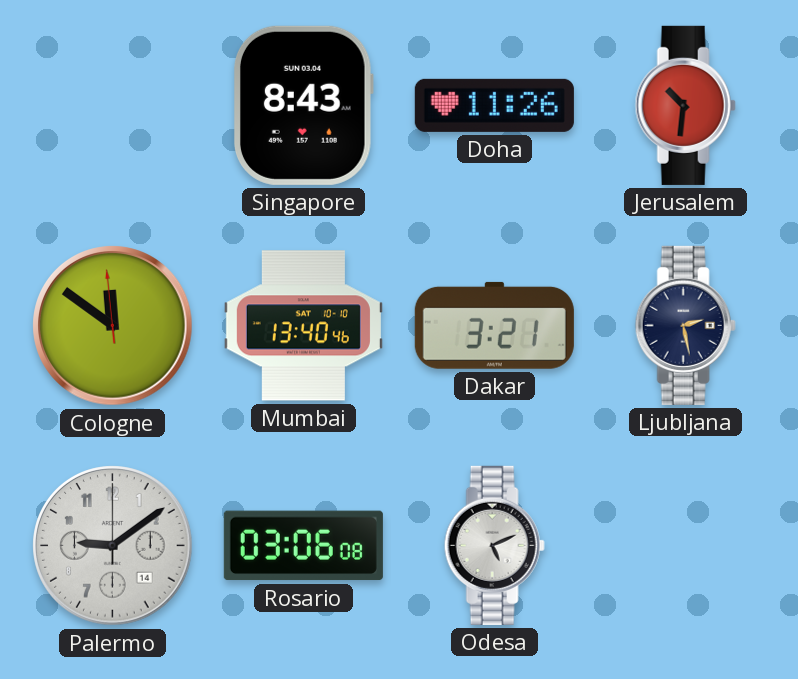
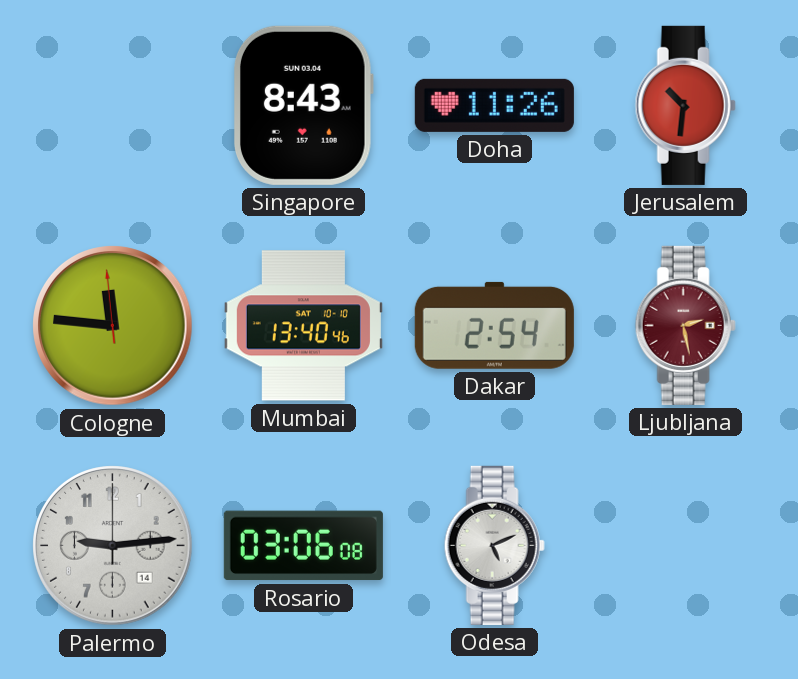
Cologne: 11:50 -> 11:45
Dakar: 3:21 -> 2:54
Ljubljana dial: navy -> burgundy
Palermo: 9:09 -> 9:14
